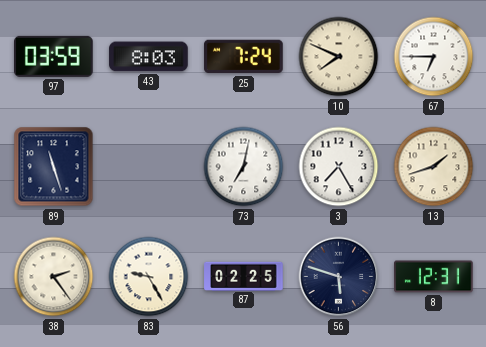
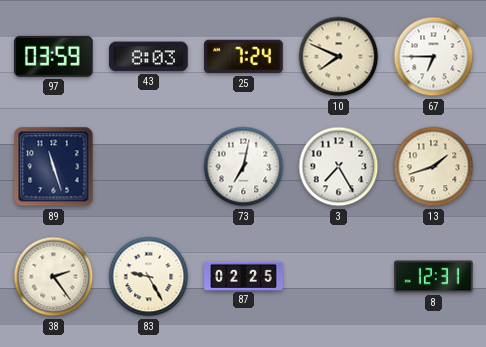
56: 5:48 -> none
